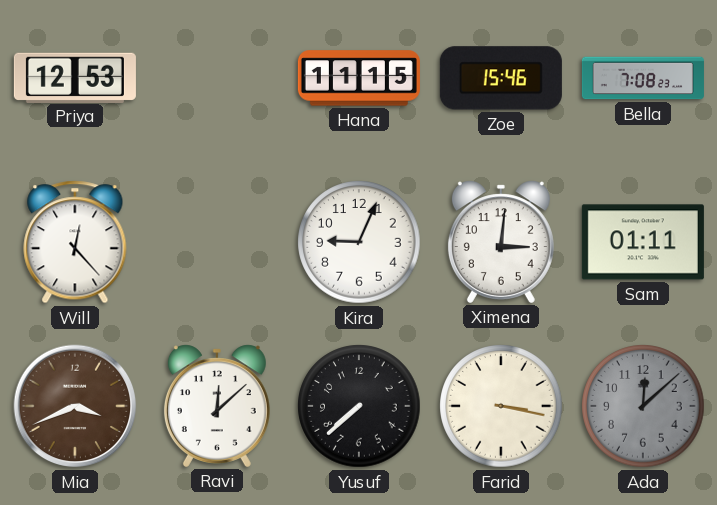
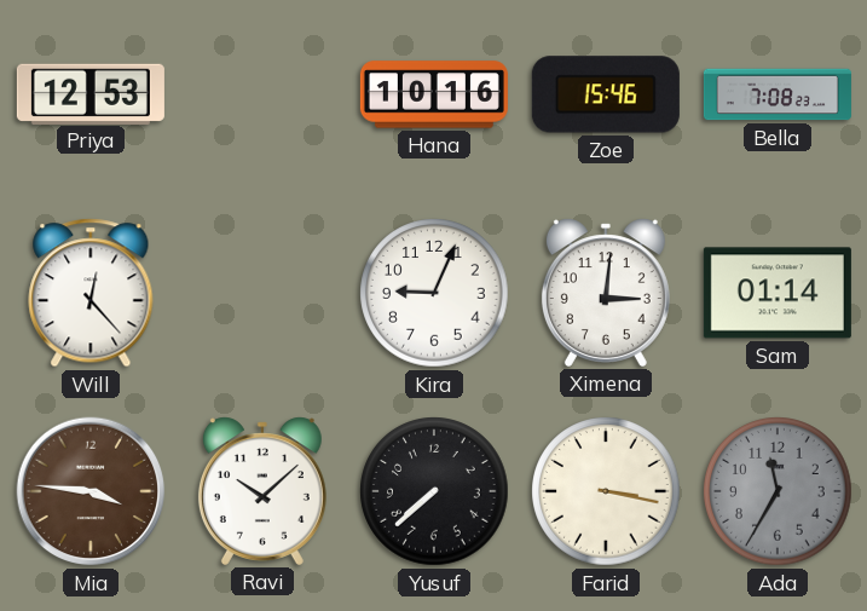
Hana: 11:15 -> 10:16
Sam: 01:11 -> 01:14
Mia: 3:41 -> 3:46
Ravi: 12:08 -> 10:08
Ada: 12:08 -> 11:35
